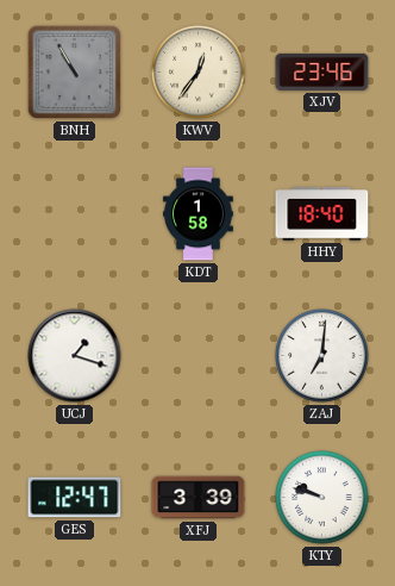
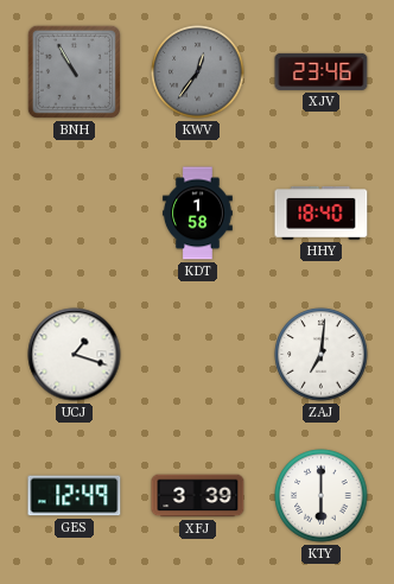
KWV dial: cream -> grey
GES: 12:47 -> 12:49
KTY: 9:48 -> 6:00
